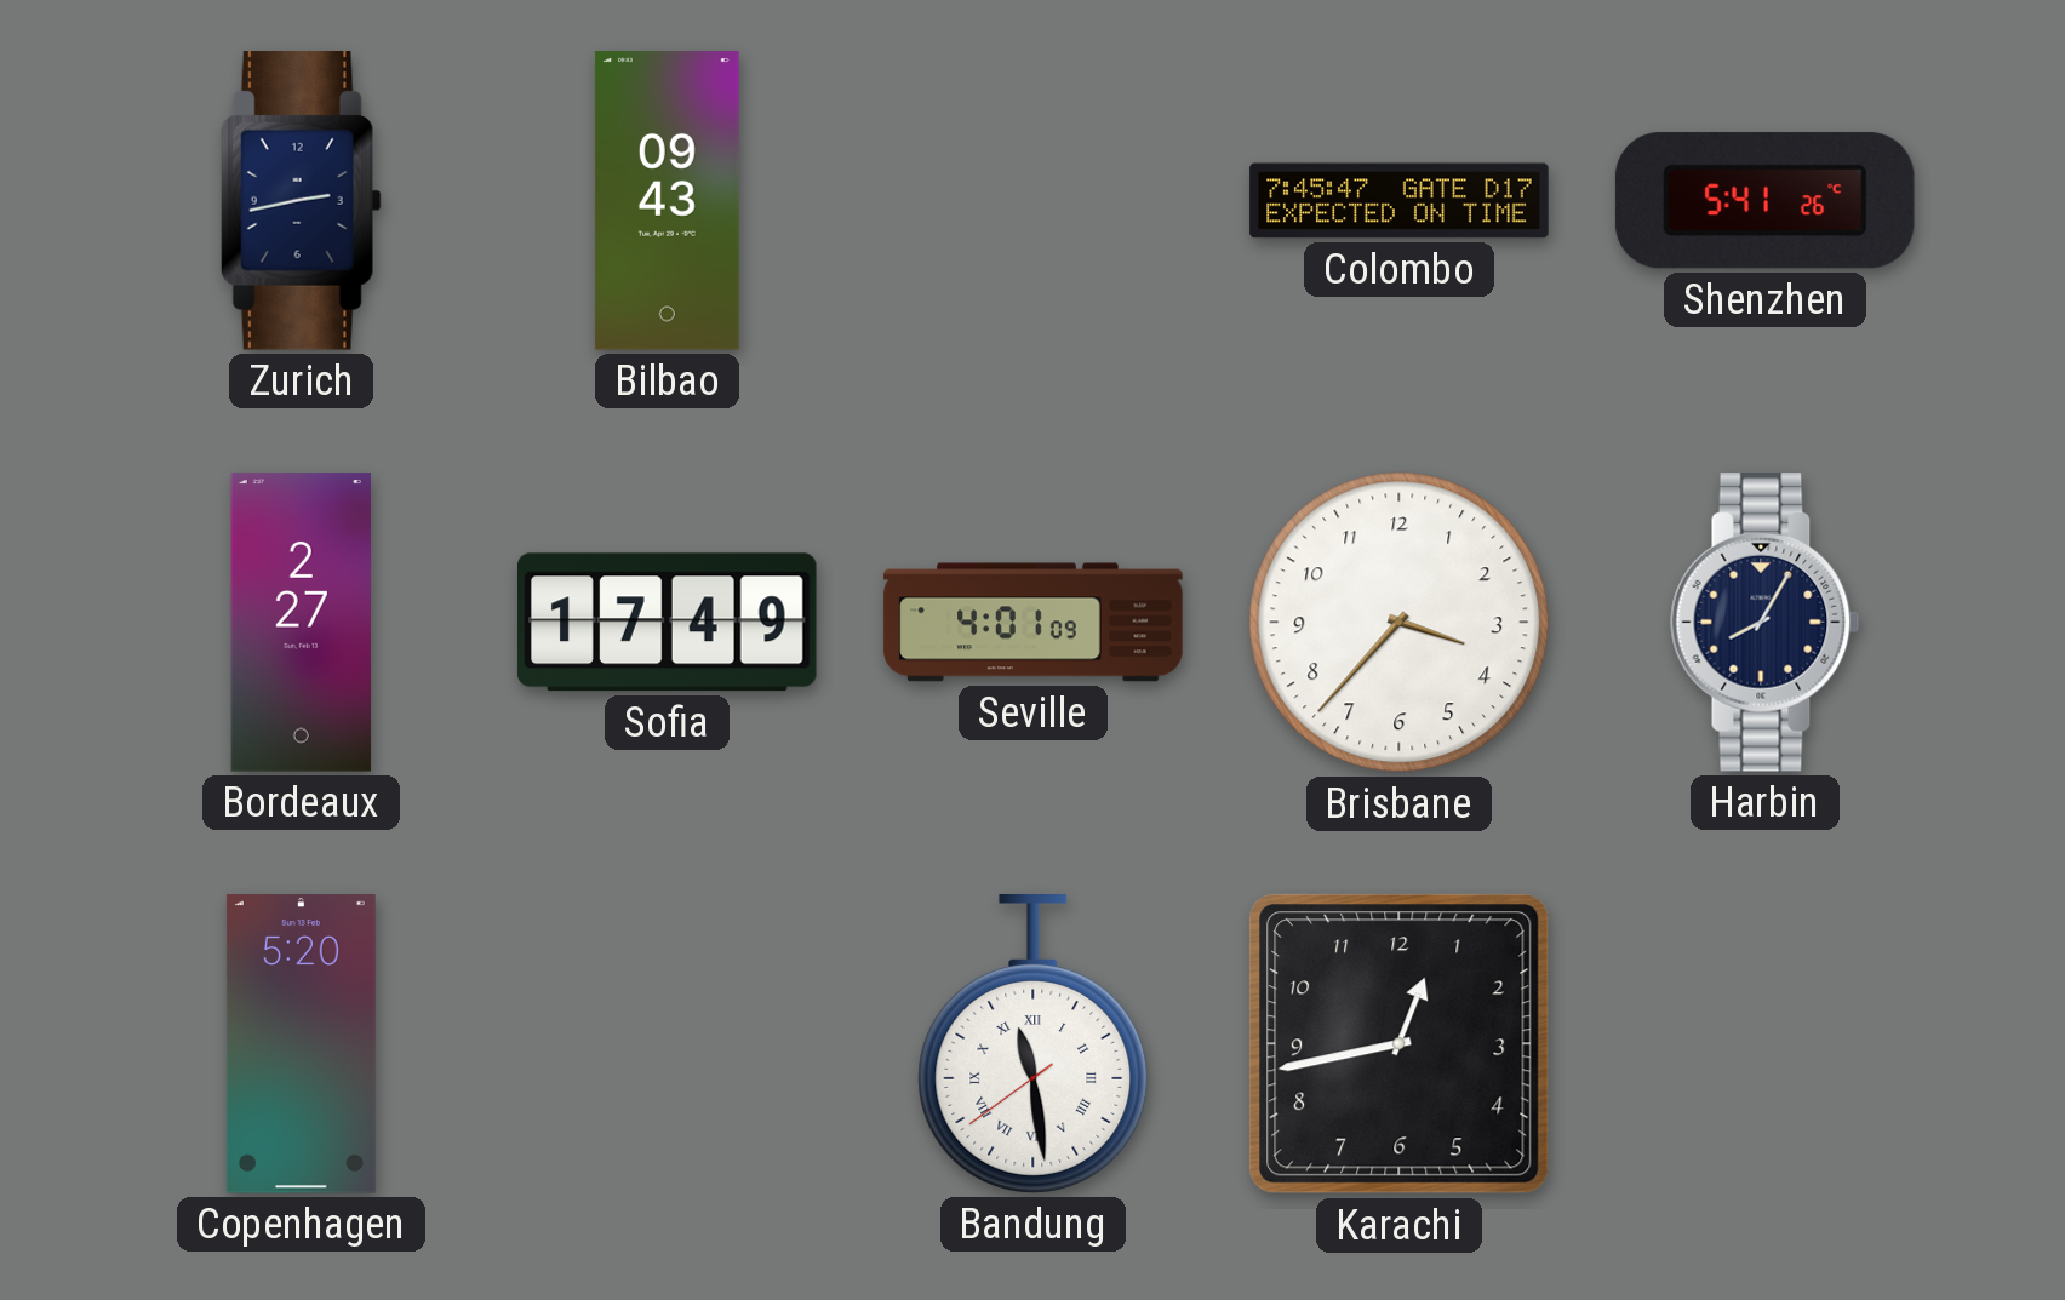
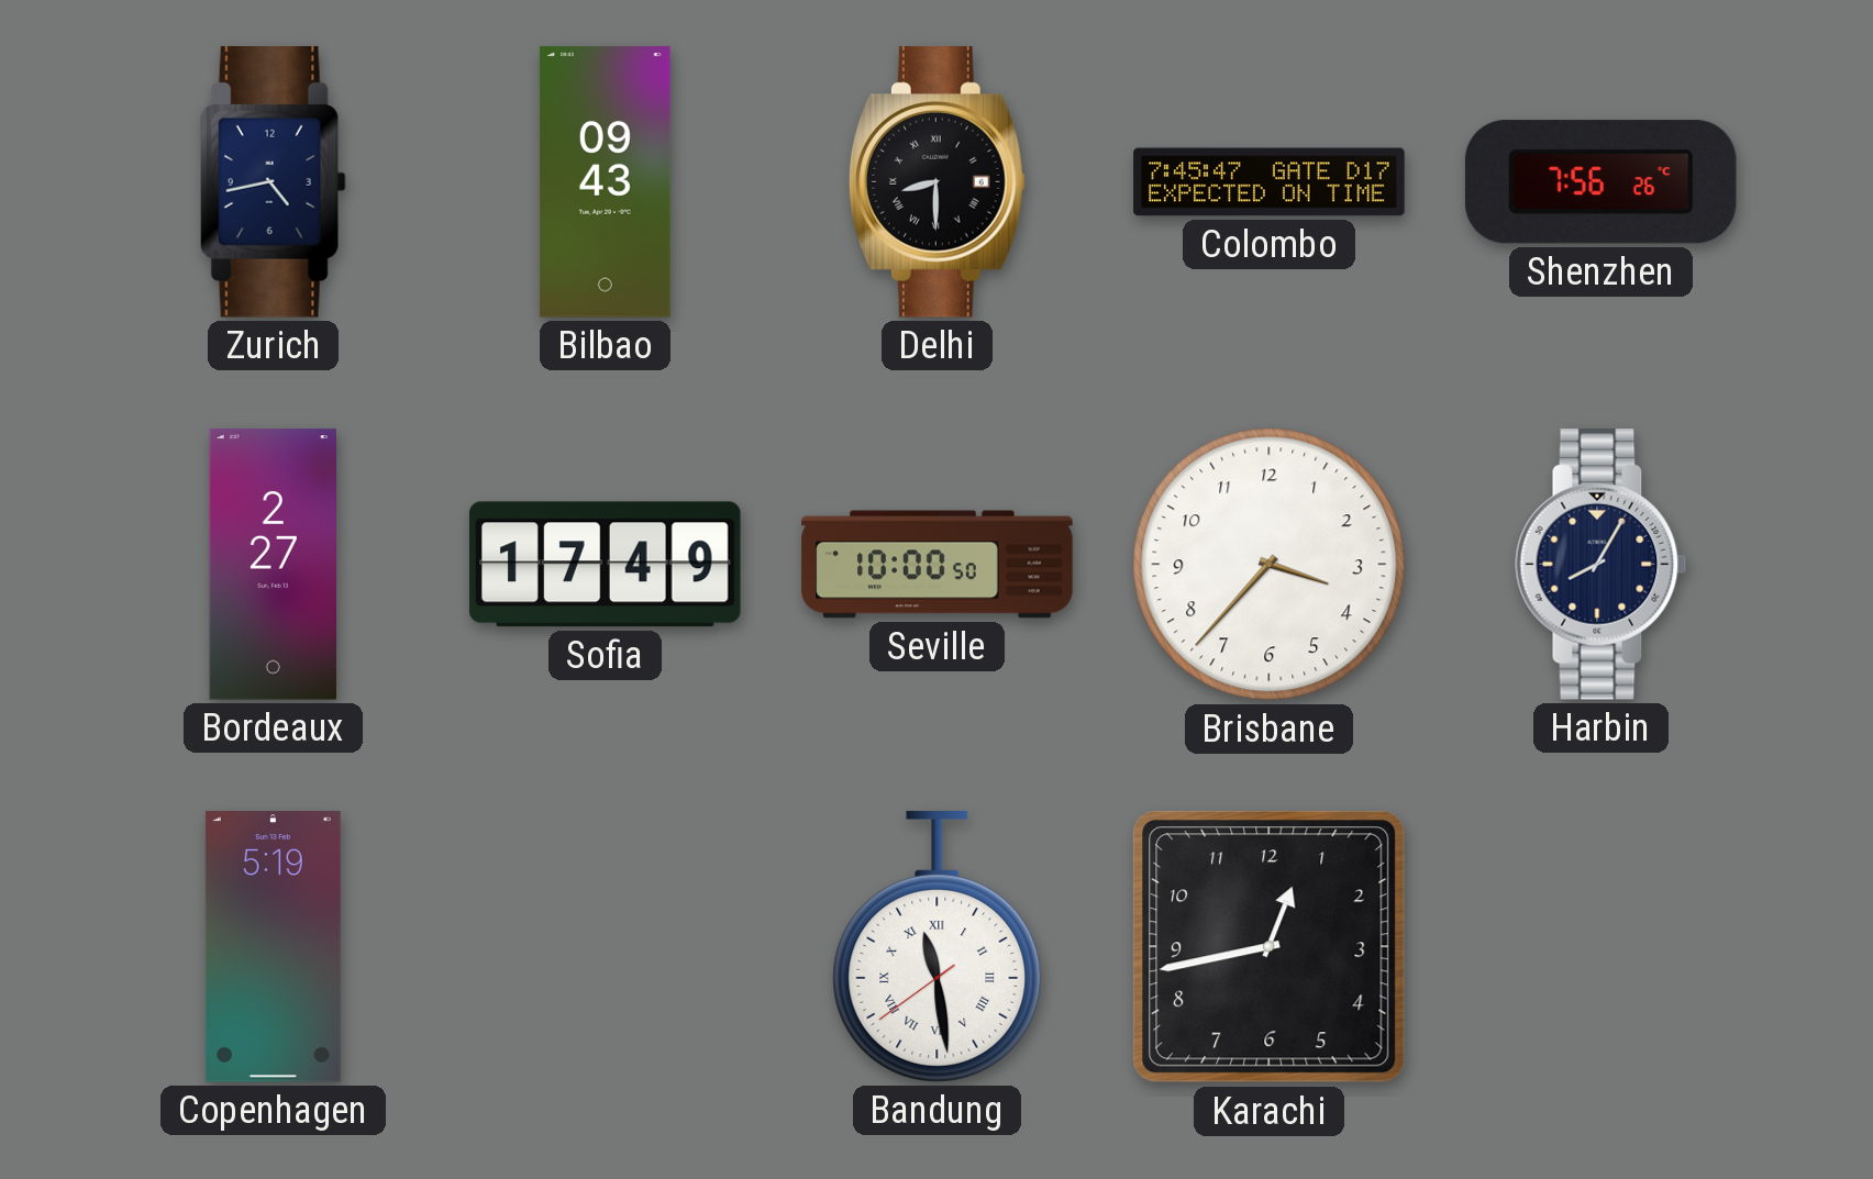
Zurich: 2:43 -> 4:43
Delhi: none -> 8:30
Shenzhen: 5:41 -> 7:56
Seville: 4:01 -> 10:00
Copenhagen: 5:20 -> 5:19
